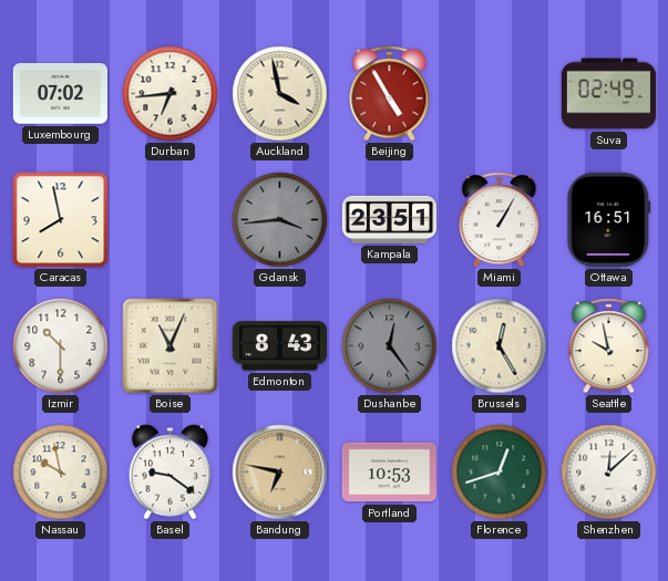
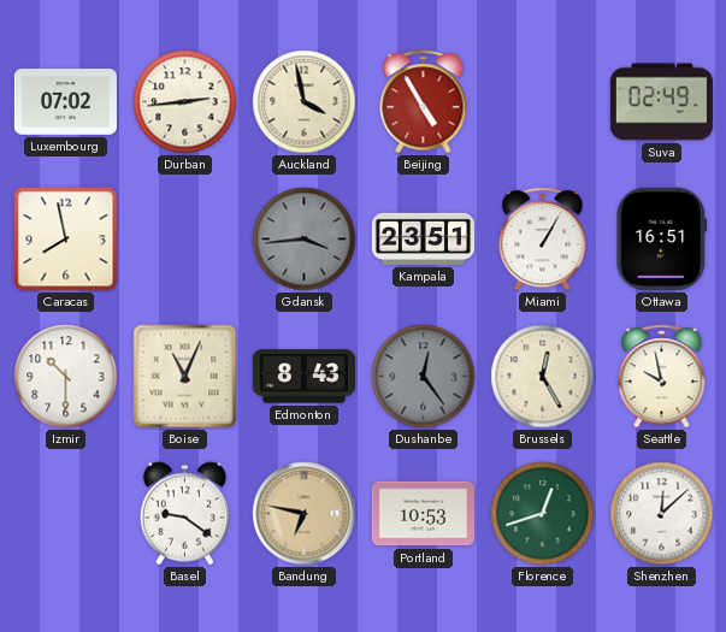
Durban: 6:44 -> 2:44
Nassau: 9:58 -> none
